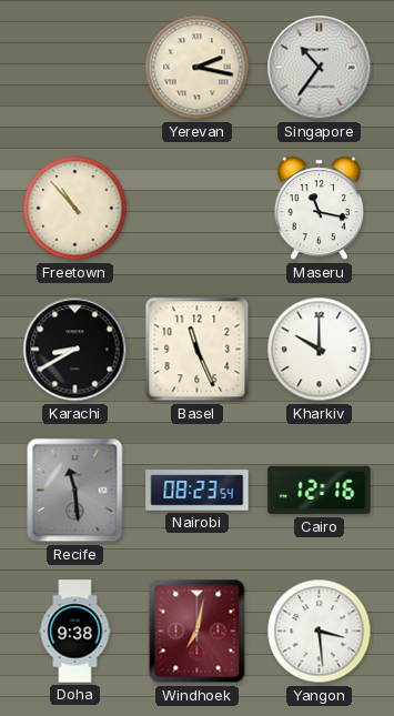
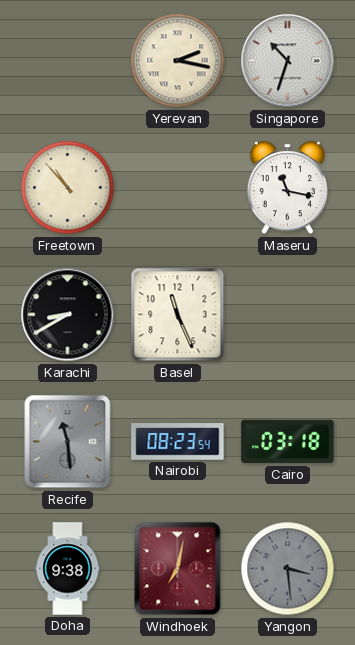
Singapore: 10:36 -> 10:33
Kharkiv: 10:00 -> none
Cairo: 12:16 -> 03:18
Yangon dial: white -> grey
